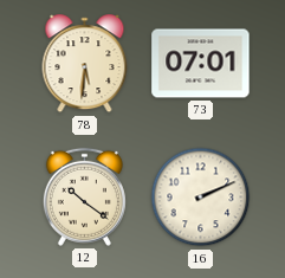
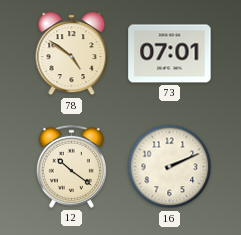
78: 5:31 -> 4:51
